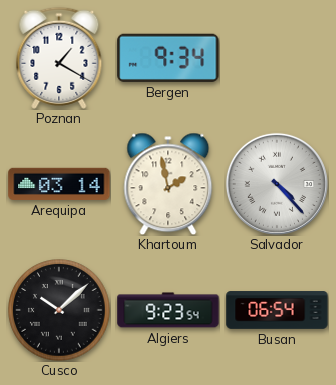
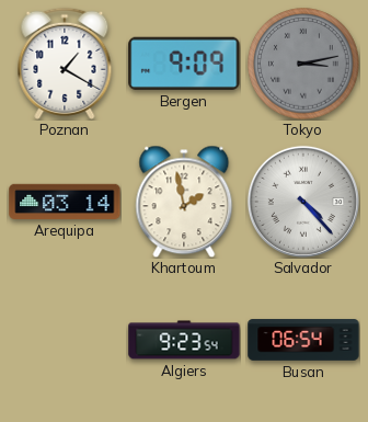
Bergen: 9:34 -> 9:09
Tokyo: none -> 3:13
Cusco: 10:08 -> none
